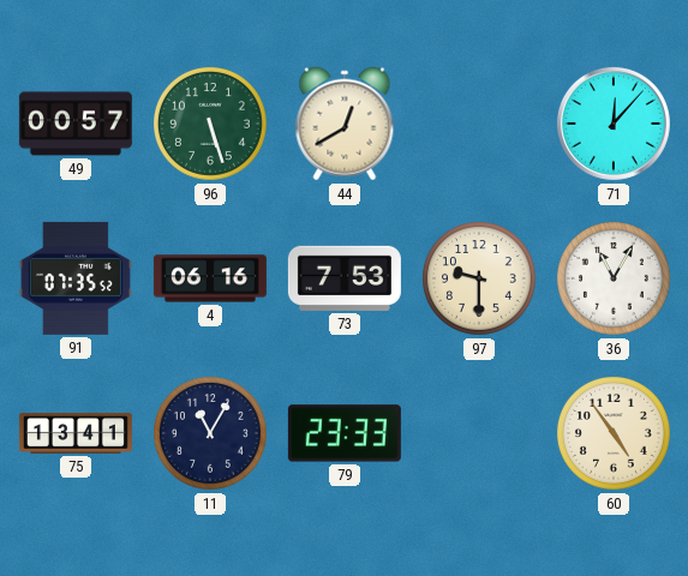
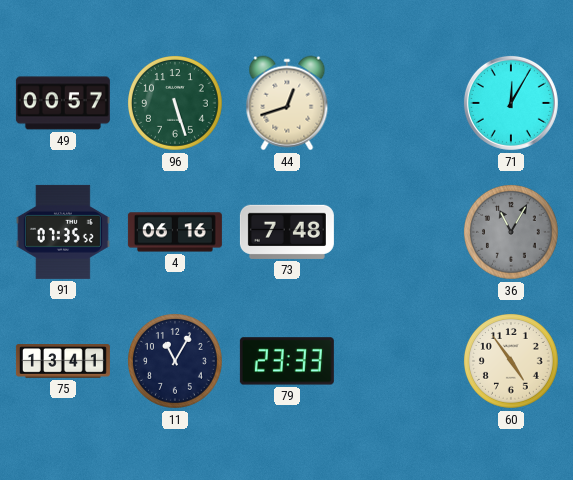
44: 12:40 -> 12:42
71: 12:07 -> 12:05
73: 7:53 -> 7:48
97: 9:30 -> none
36 dial: white -> grey
